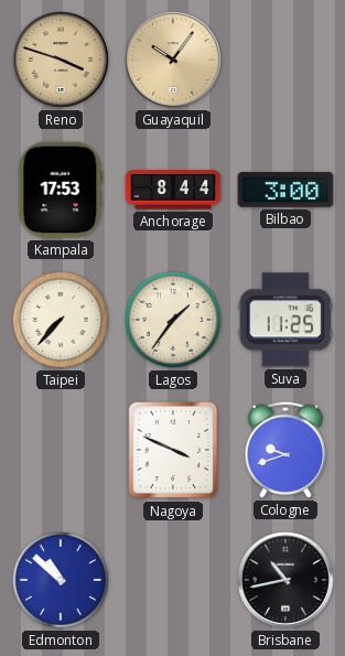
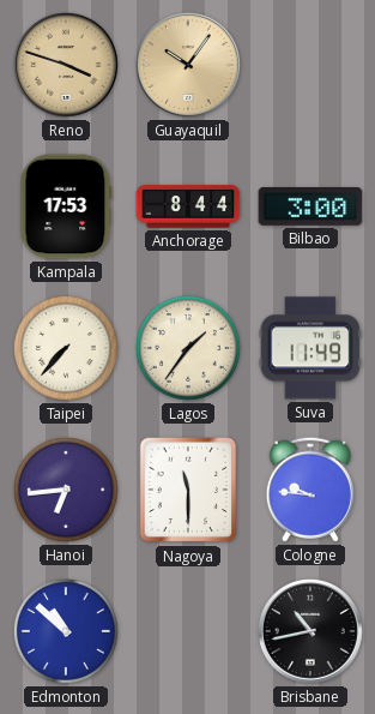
Suva: 11:25 -> 11:49
Hanoi: none -> 6:44
Nagoya: 3:49 -> 11:30
Cologne: 9:42 -> 9:46
